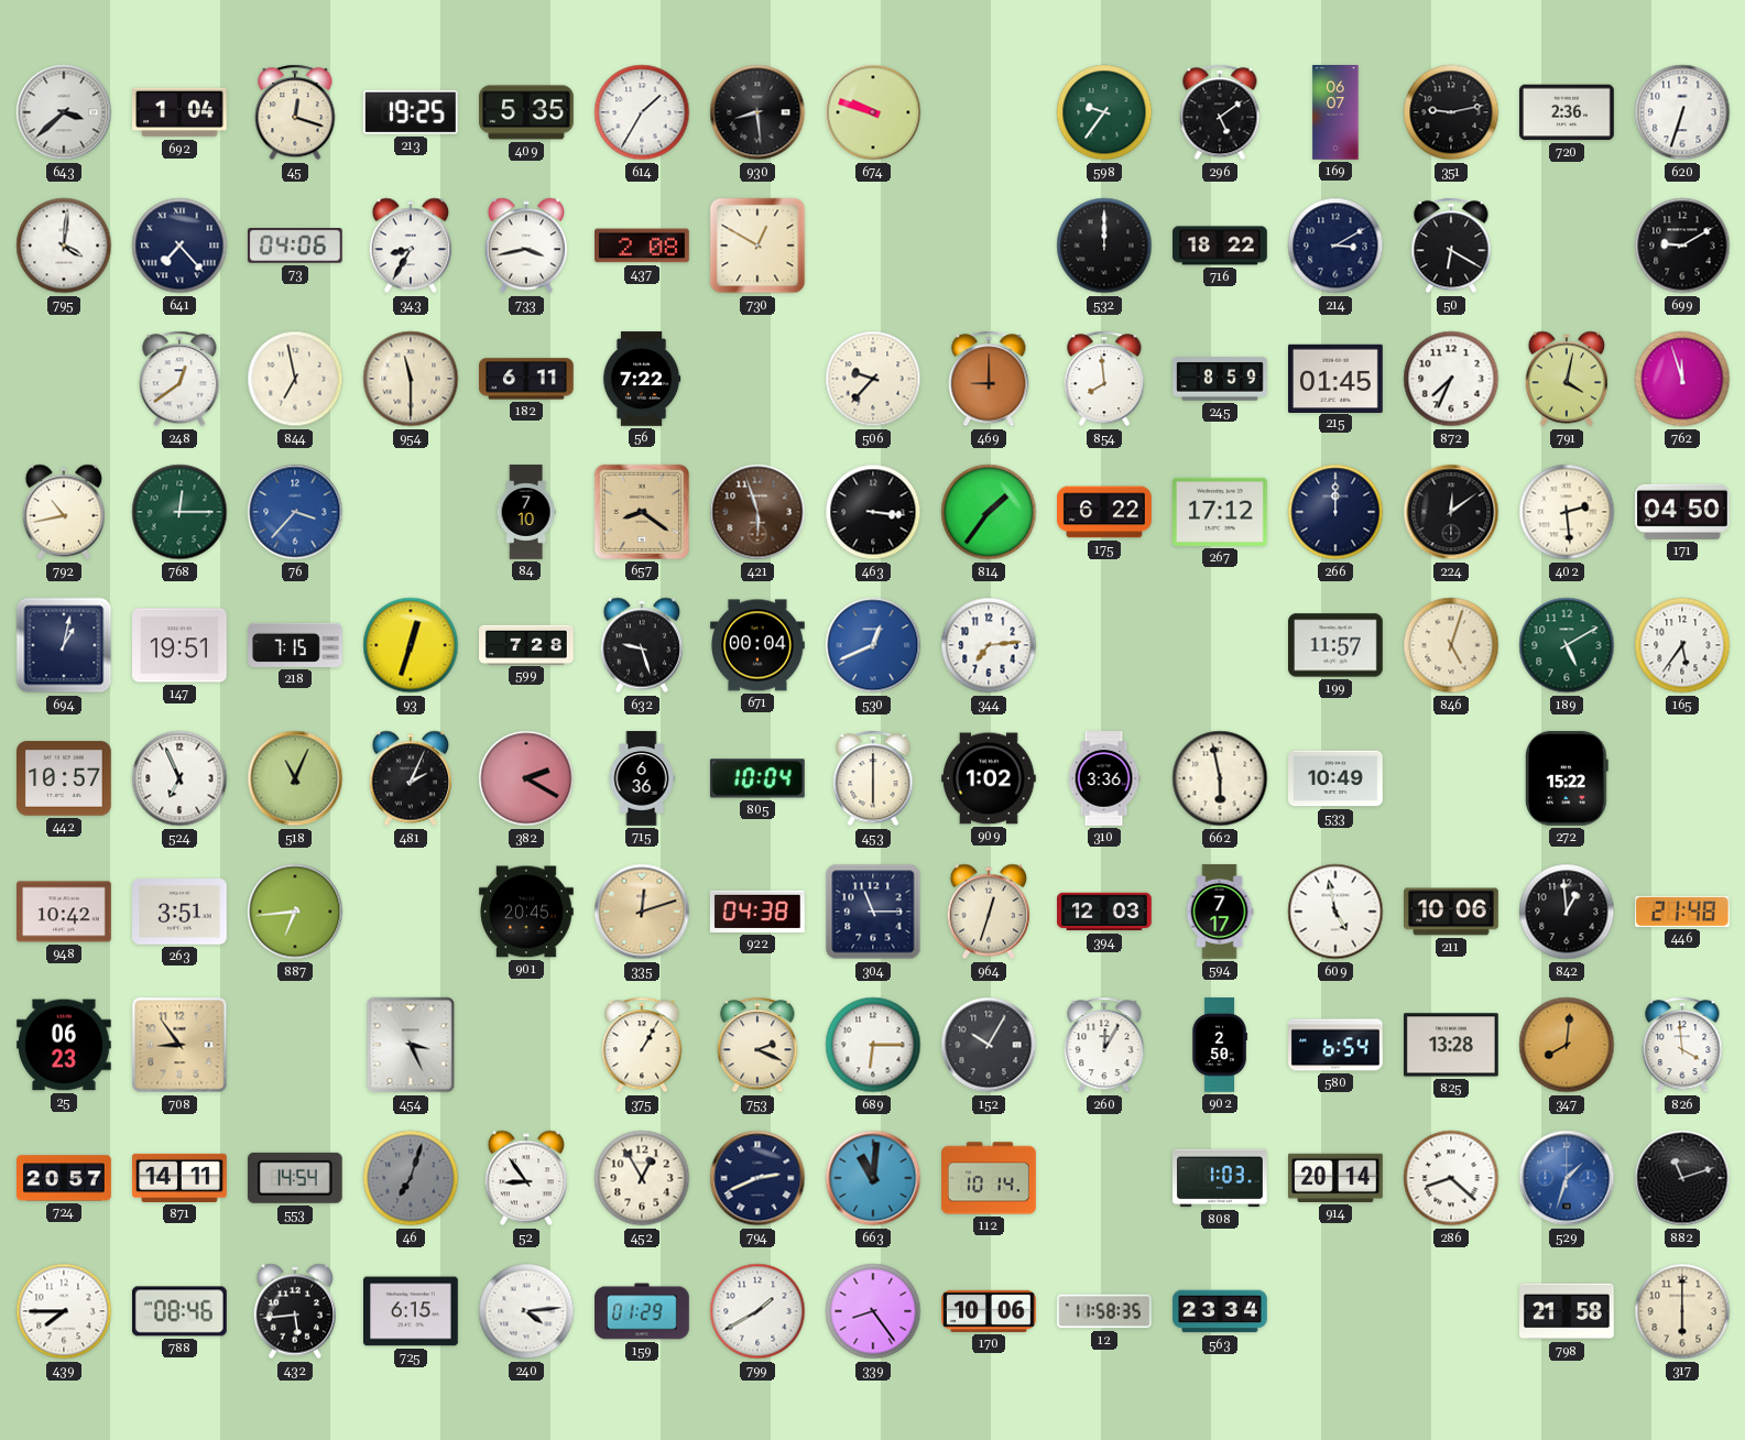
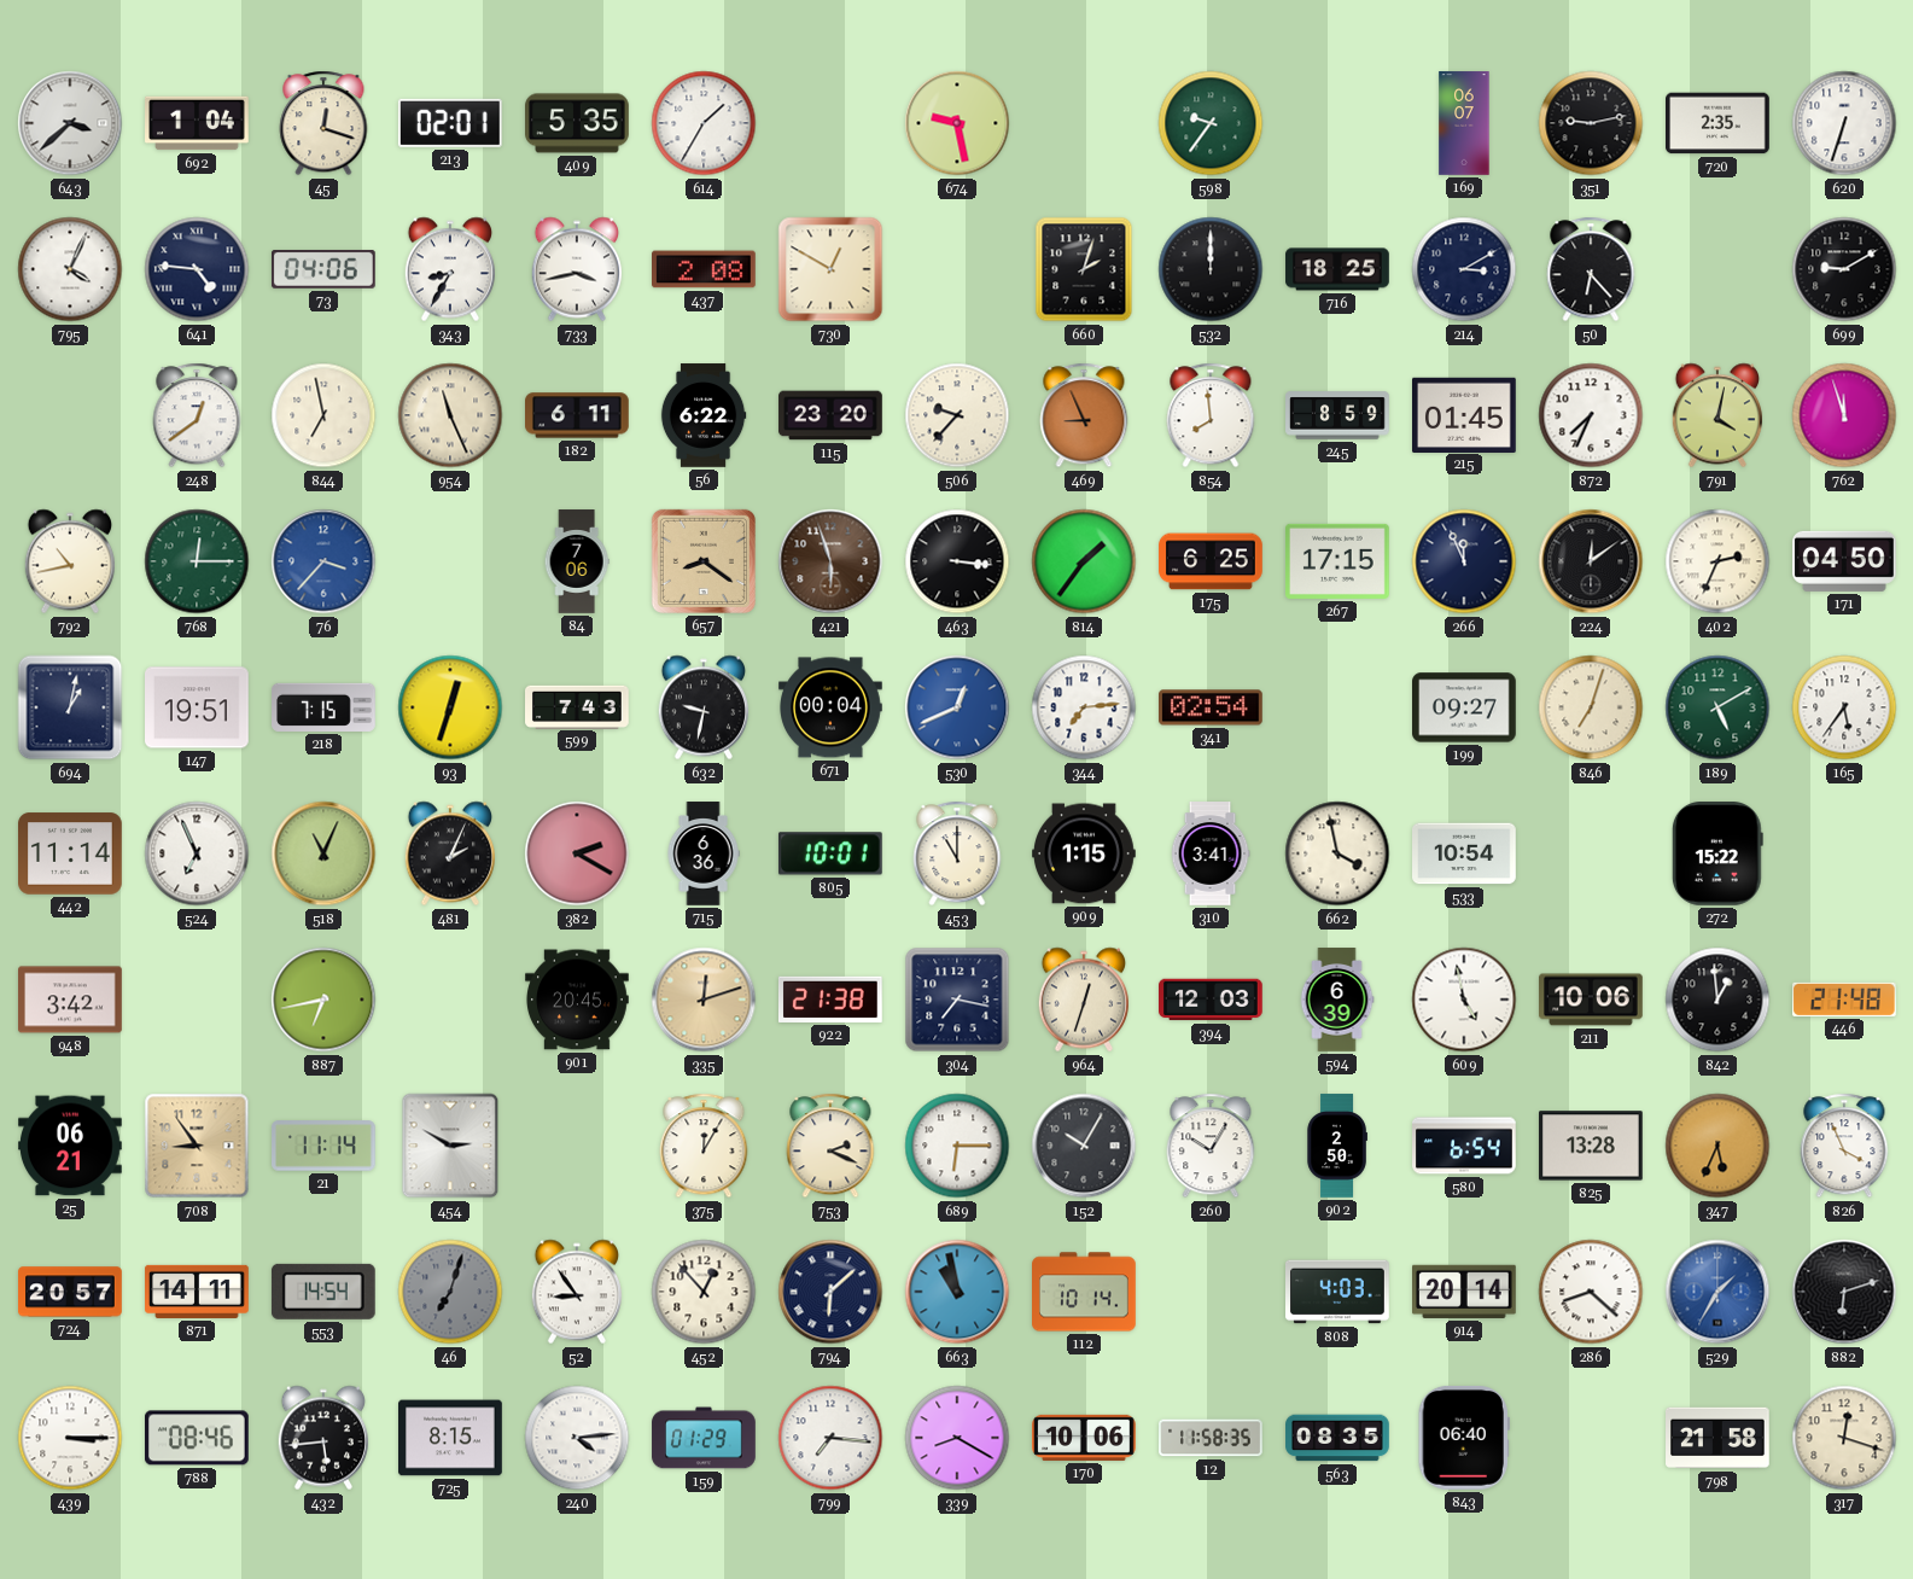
213: 19:25 -> 02:01
930: 8:29 -> none
674: 9:48 -> 9:28
296: 5:09 -> none
720: 2:36 -> 2:35
795: 4:01 -> 4:04
641: 7:23 -> 4:46
660: none -> 2:03
716: 18:22 -> 18:25
50: 6:20 -> 6:23
954: 11:30 -> 11:26
56: 7:22 -> 6:22
115: none -> 23:20
469: 9:00 -> 8:56
84: 7:10 -> 7:06
175: 6:22 -> 6:25
267: 17:12 -> 17:15
266: 12:00 -> 11:56
402: 2:29 -> 2:34
599: 7:28 -> 7:43
632: 9:27 -> 9:32
341: none -> 02:54
199: 11:57 -> 09:27
846: 5:03 -> 7:03
442: 10:57 -> 11:14
805: 10:04 -> 10:01
453: 6:00 -> 11:00
909: 1:02 -> 1:15
310: 3:36 -> 3:41
662: 5:58 -> 3:58
533: 10:49 -> 10:54
948: 10:42 -> 3:42
263: 3:51 -> none
887: 6:44 -> 6:43
922: 04:38 -> 21:38
304: 11:15 -> 7:17
594: 7:17 -> 6:39
25: 06:23 -> 06:21
21: none -> 11:14
454: 3:26 -> 2:50
375: 1:05 -> 12:05
260: 12:05 -> 10:05
347: 8:01 -> 5:34
826: 3:59 -> 3:56
452: 12:55 -> 12:53
794: 2:41 -> 6:08
663: 11:01 -> 10:58
808: 1:03 -> 4:03
529: 1:33 -> 1:35
882: 11:12 -> 6:12
439: 7:45 -> 3:15
725: 6:15 -> 8:15
799: 1:40 -> 7:16
339: 8:24 -> 8:20
563: 23:34 -> 08:35
843: none -> 06:40
317: 6:00 -> 12:18
